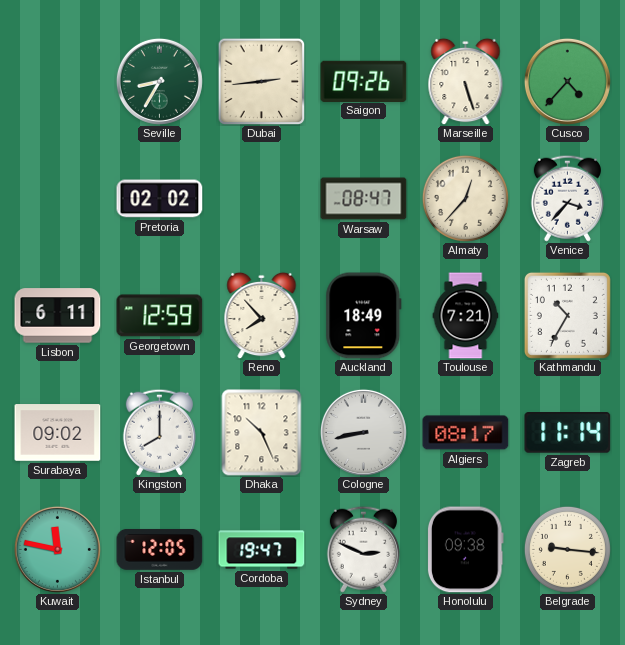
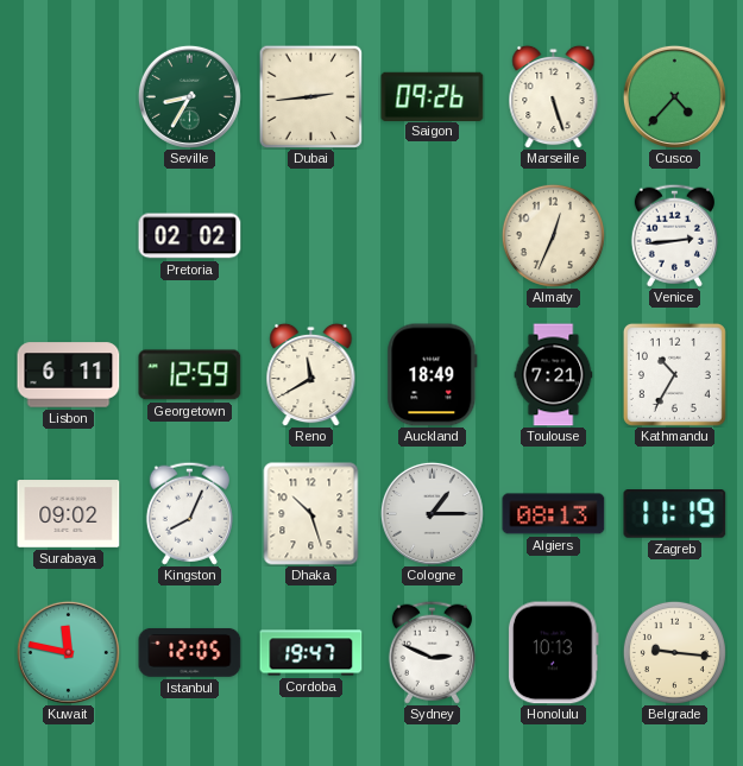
Warsaw: 08:47 -> none
Almaty: 12:37 -> 12:34
Venice: 3:37 -> 2:44
Reno: 7:53 -> 11:40
Kingston: 8:00 -> 8:04
Dhaka: 10:26 -> 10:27
Cologne: 8:43 -> 1:15
Algiers: 08:17 -> 08:13
Zagreb: 11:14 -> 11:19
Honolulu: 09:38 -> 10:13
